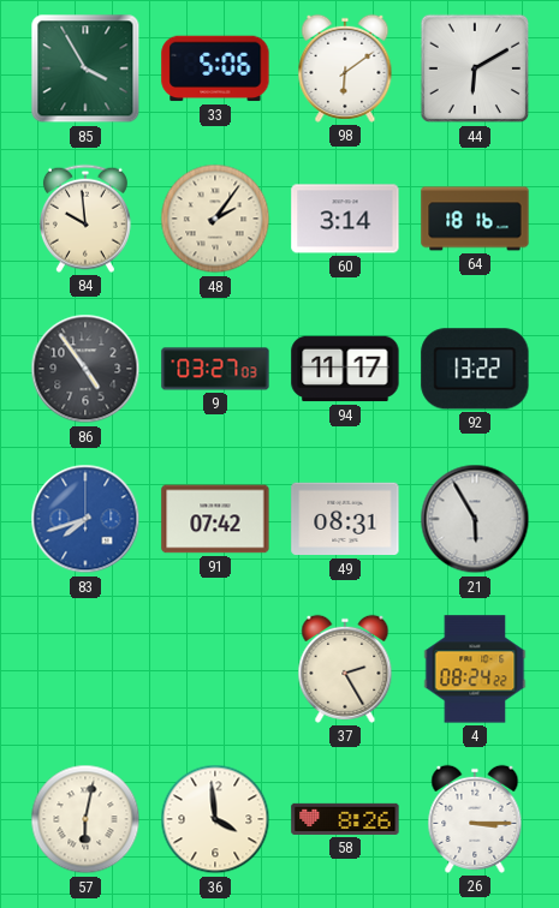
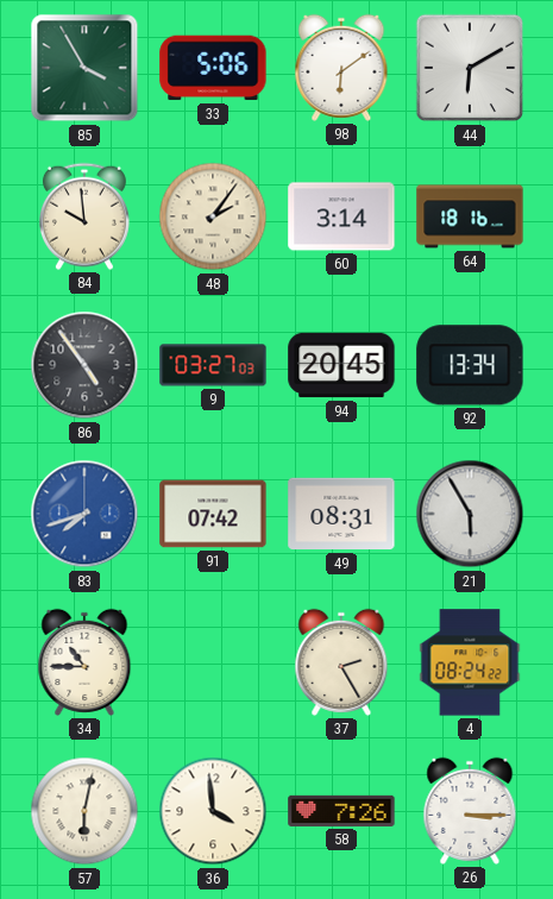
94: 11:17 -> 20:45
92: 13:22 -> 13:34
34: none -> 10:45
58: 8:26 -> 7:26
